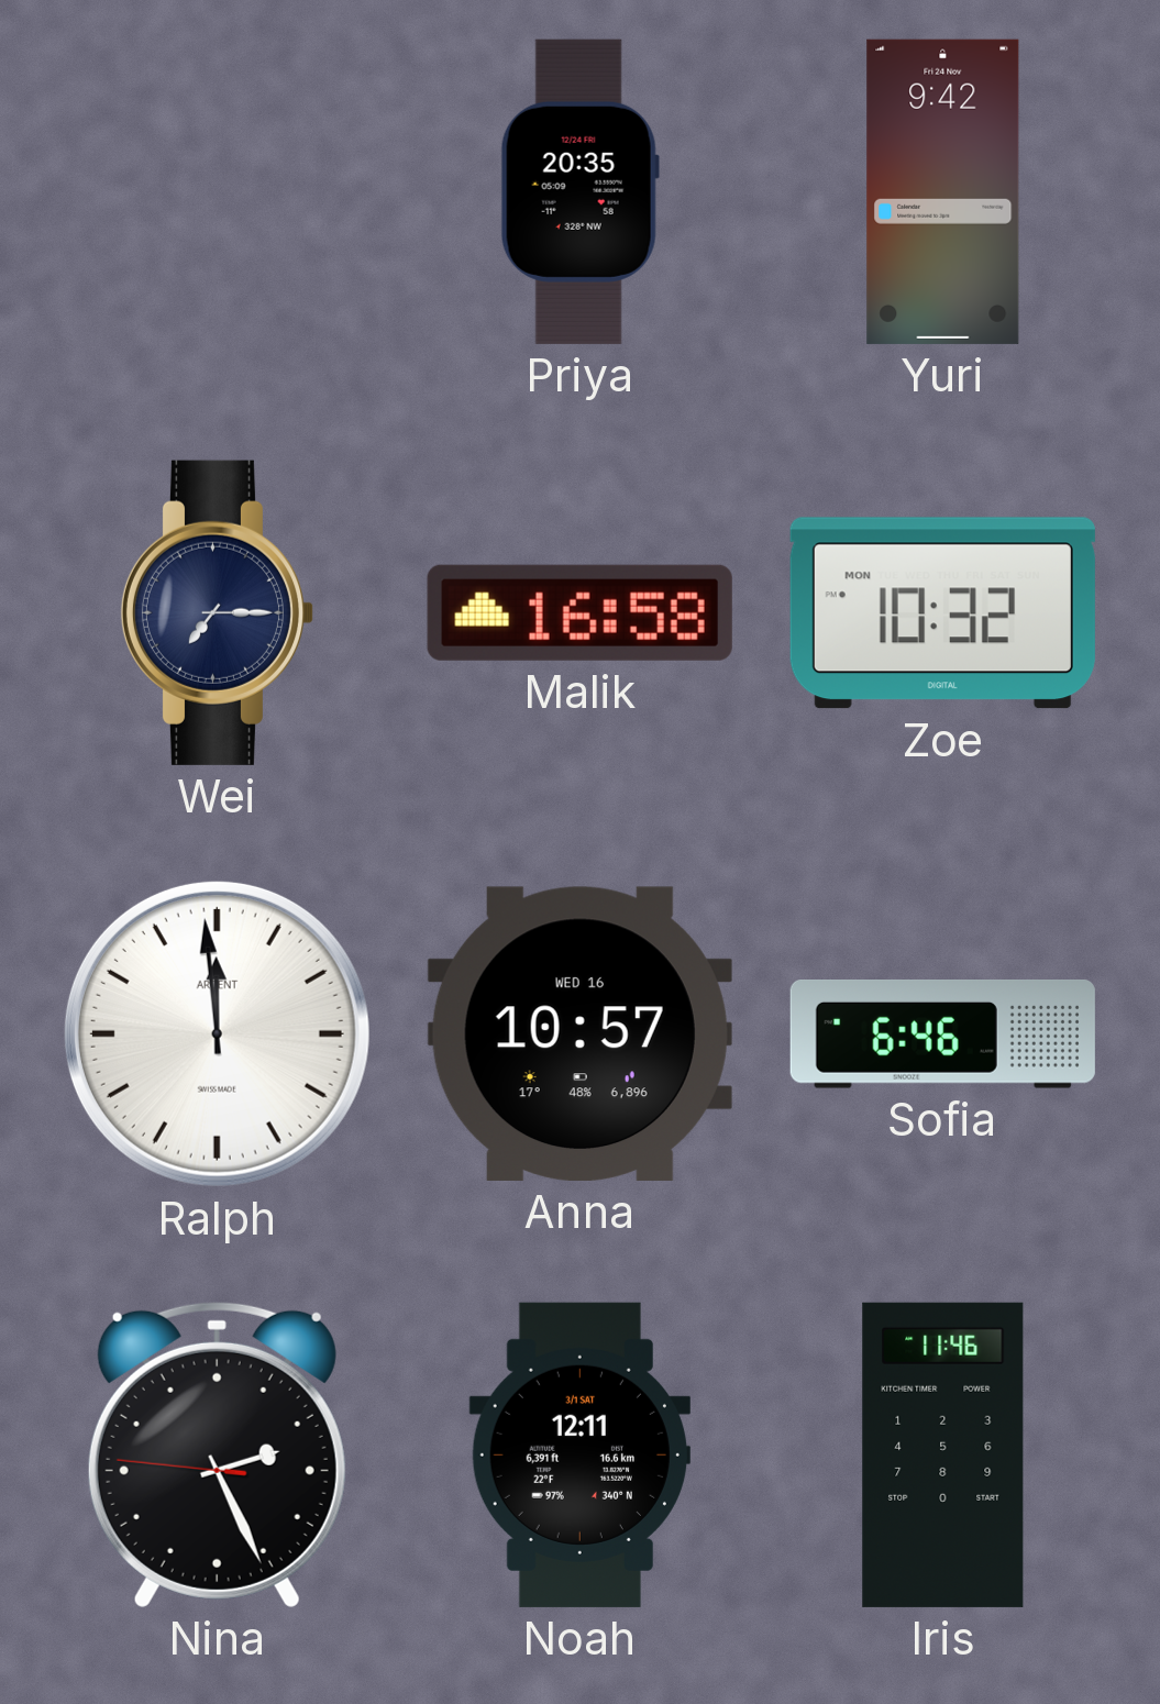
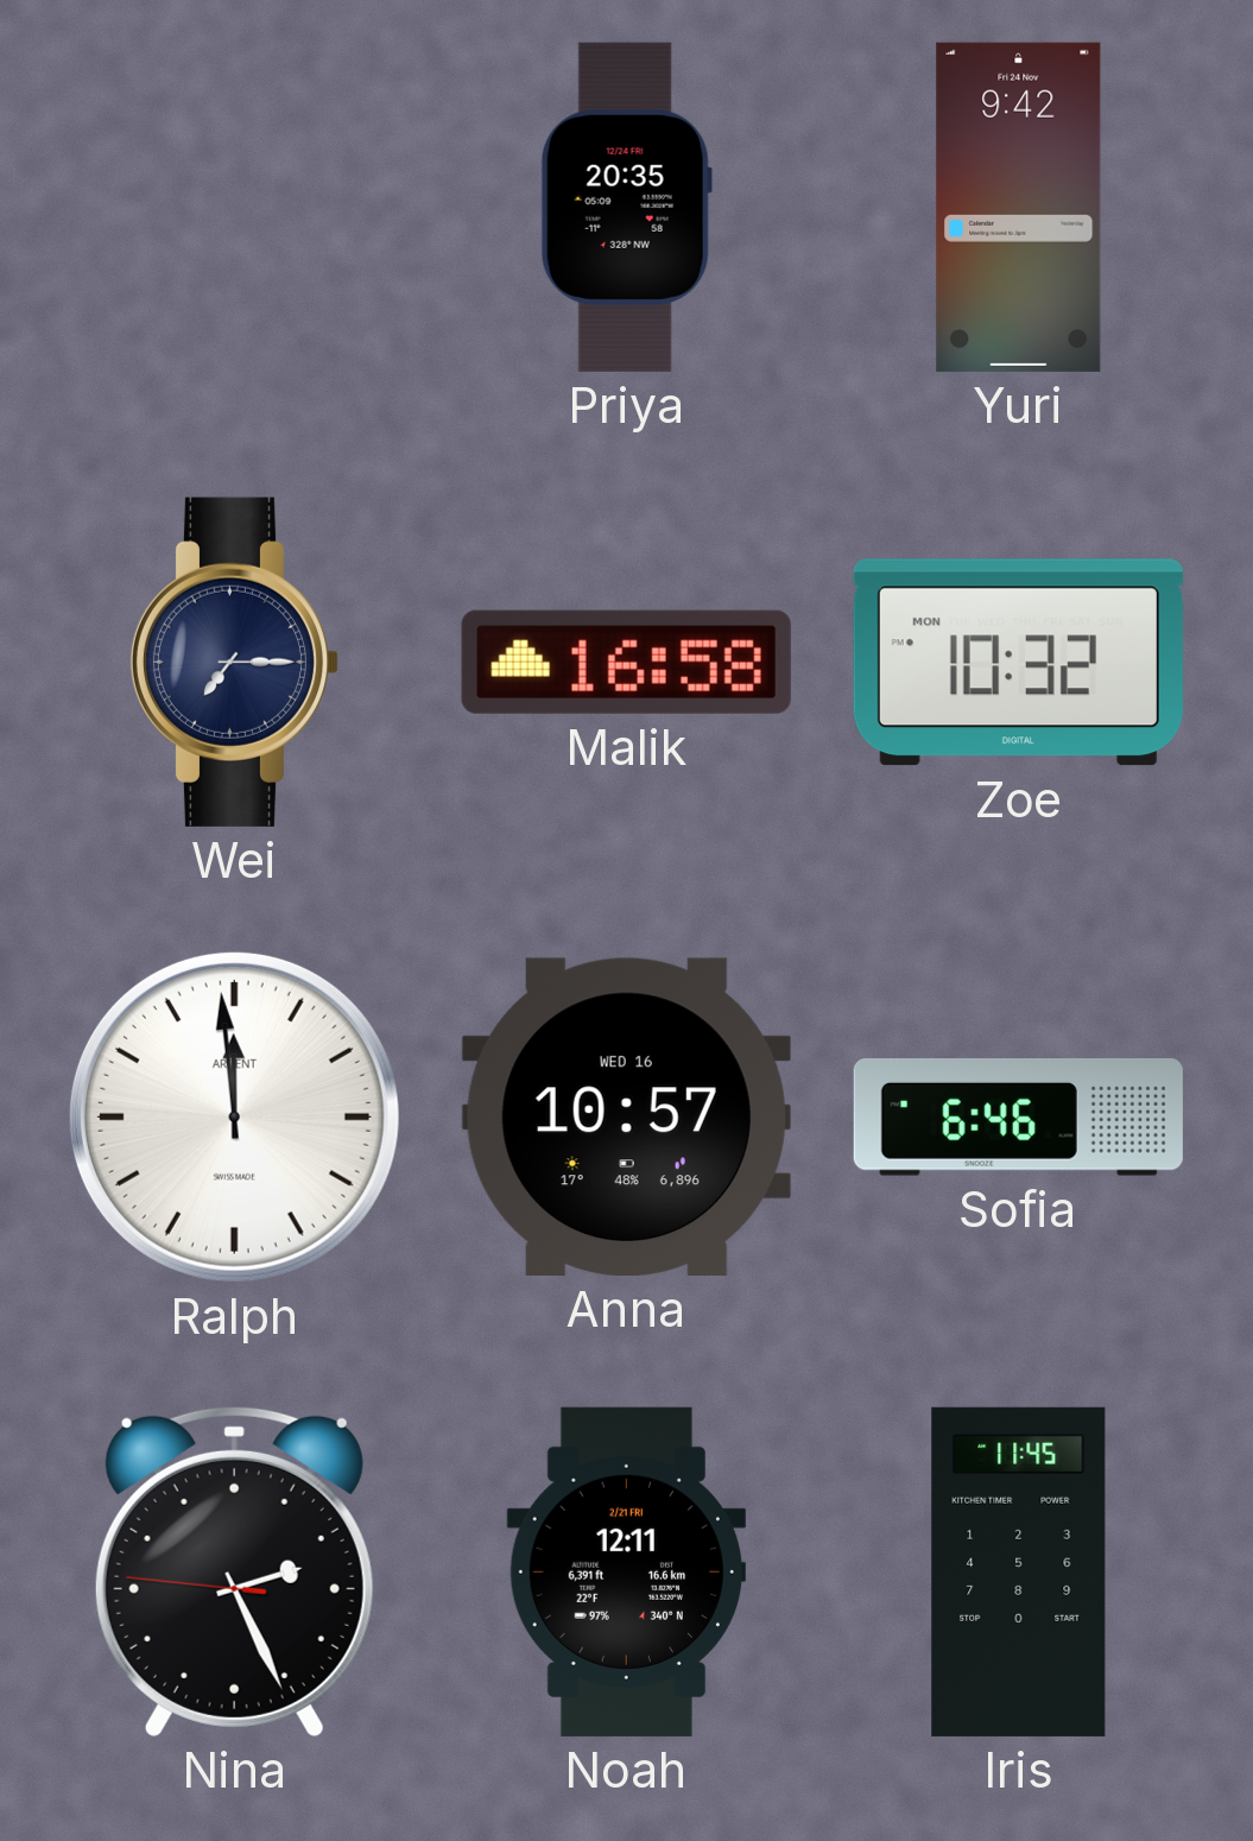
Noah date: 3/1 SAT -> 2/21 FRI
Iris: 11:46 -> 11:45
